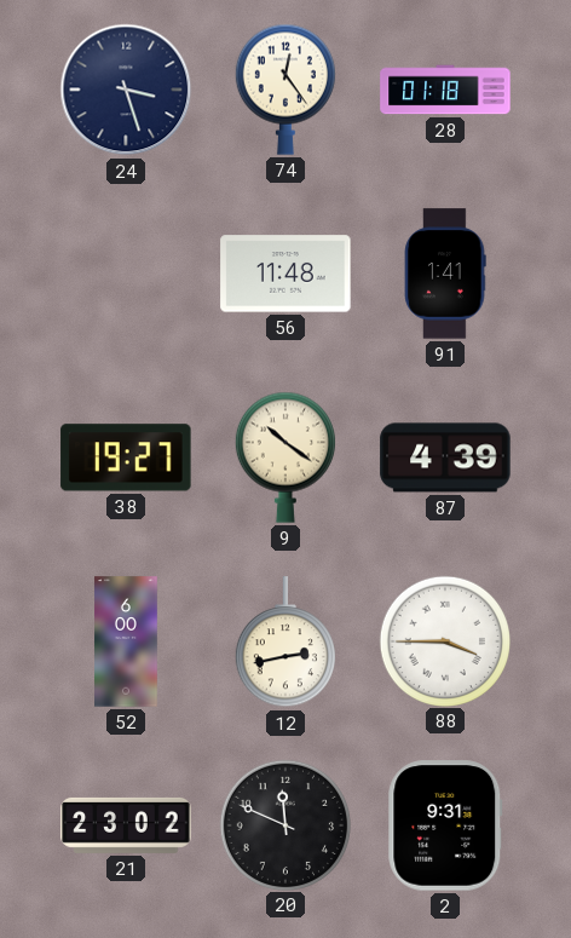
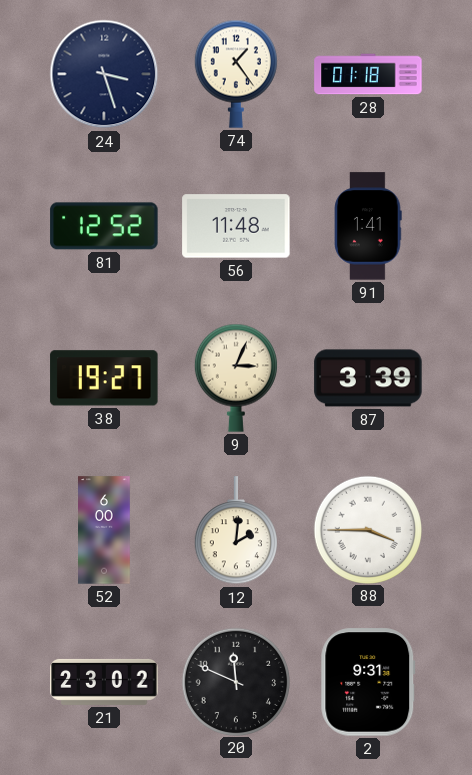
74: 12:24 -> 1:24
81: none -> 12:52
9: 10:21 -> 3:04
87: 4:39 -> 3:39
12: 2:43 -> 2:01
